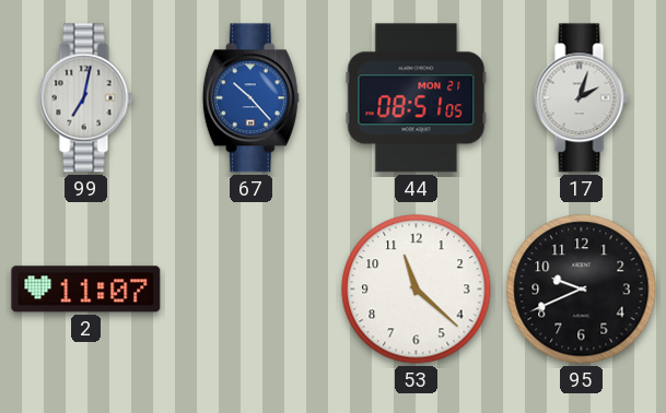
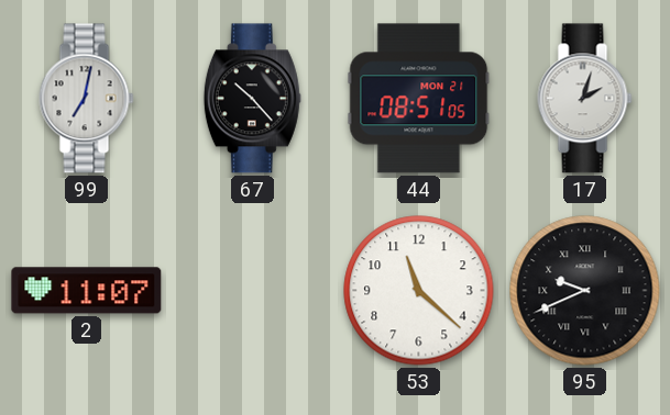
67 dial: blue -> black
95 numerals: Arabic -> Roman
